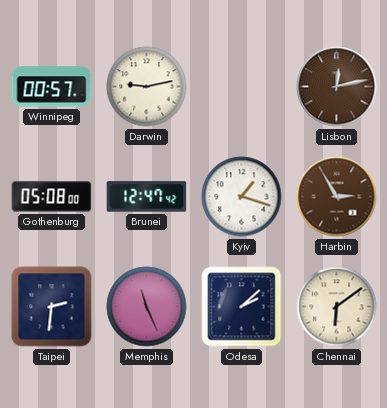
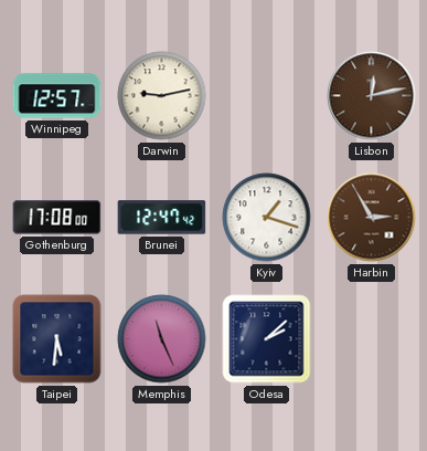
Winnipeg: 00:57 -> 12:57
Gothenburg: 05:08 -> 17:08
Taipei: 2:31 -> 5:31
Chennai: 6:09 -> none
